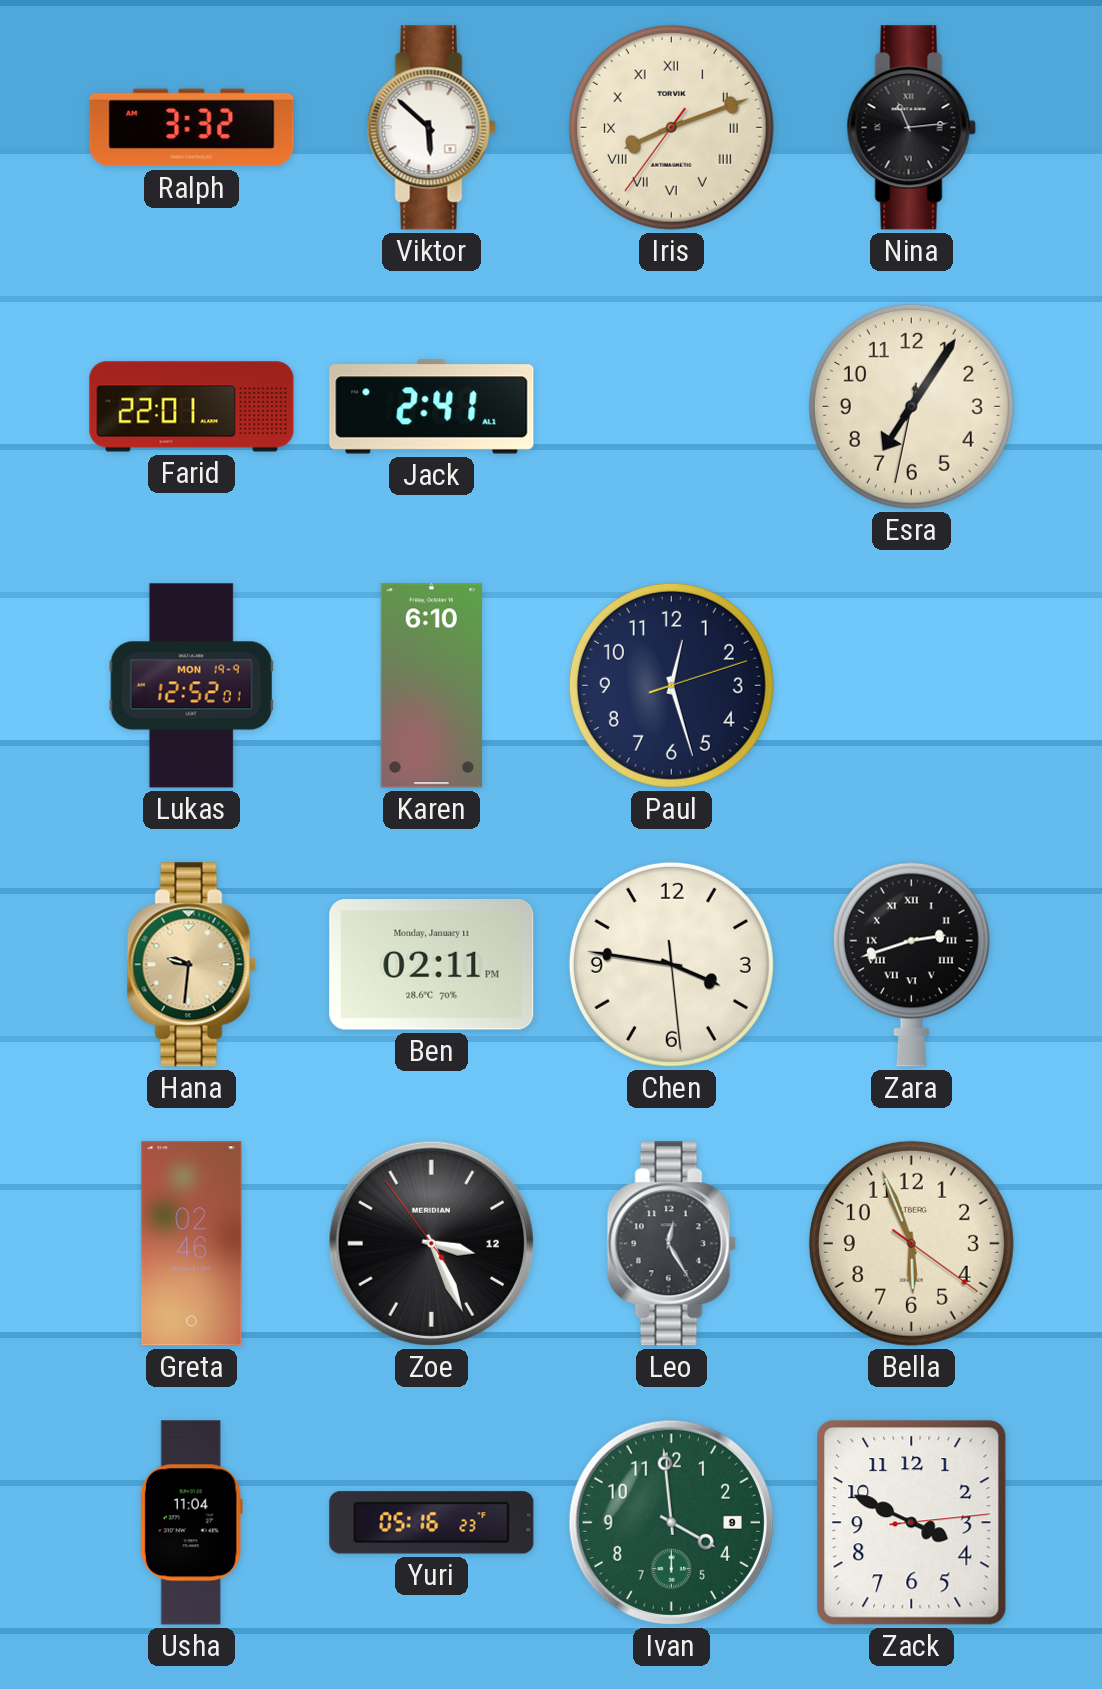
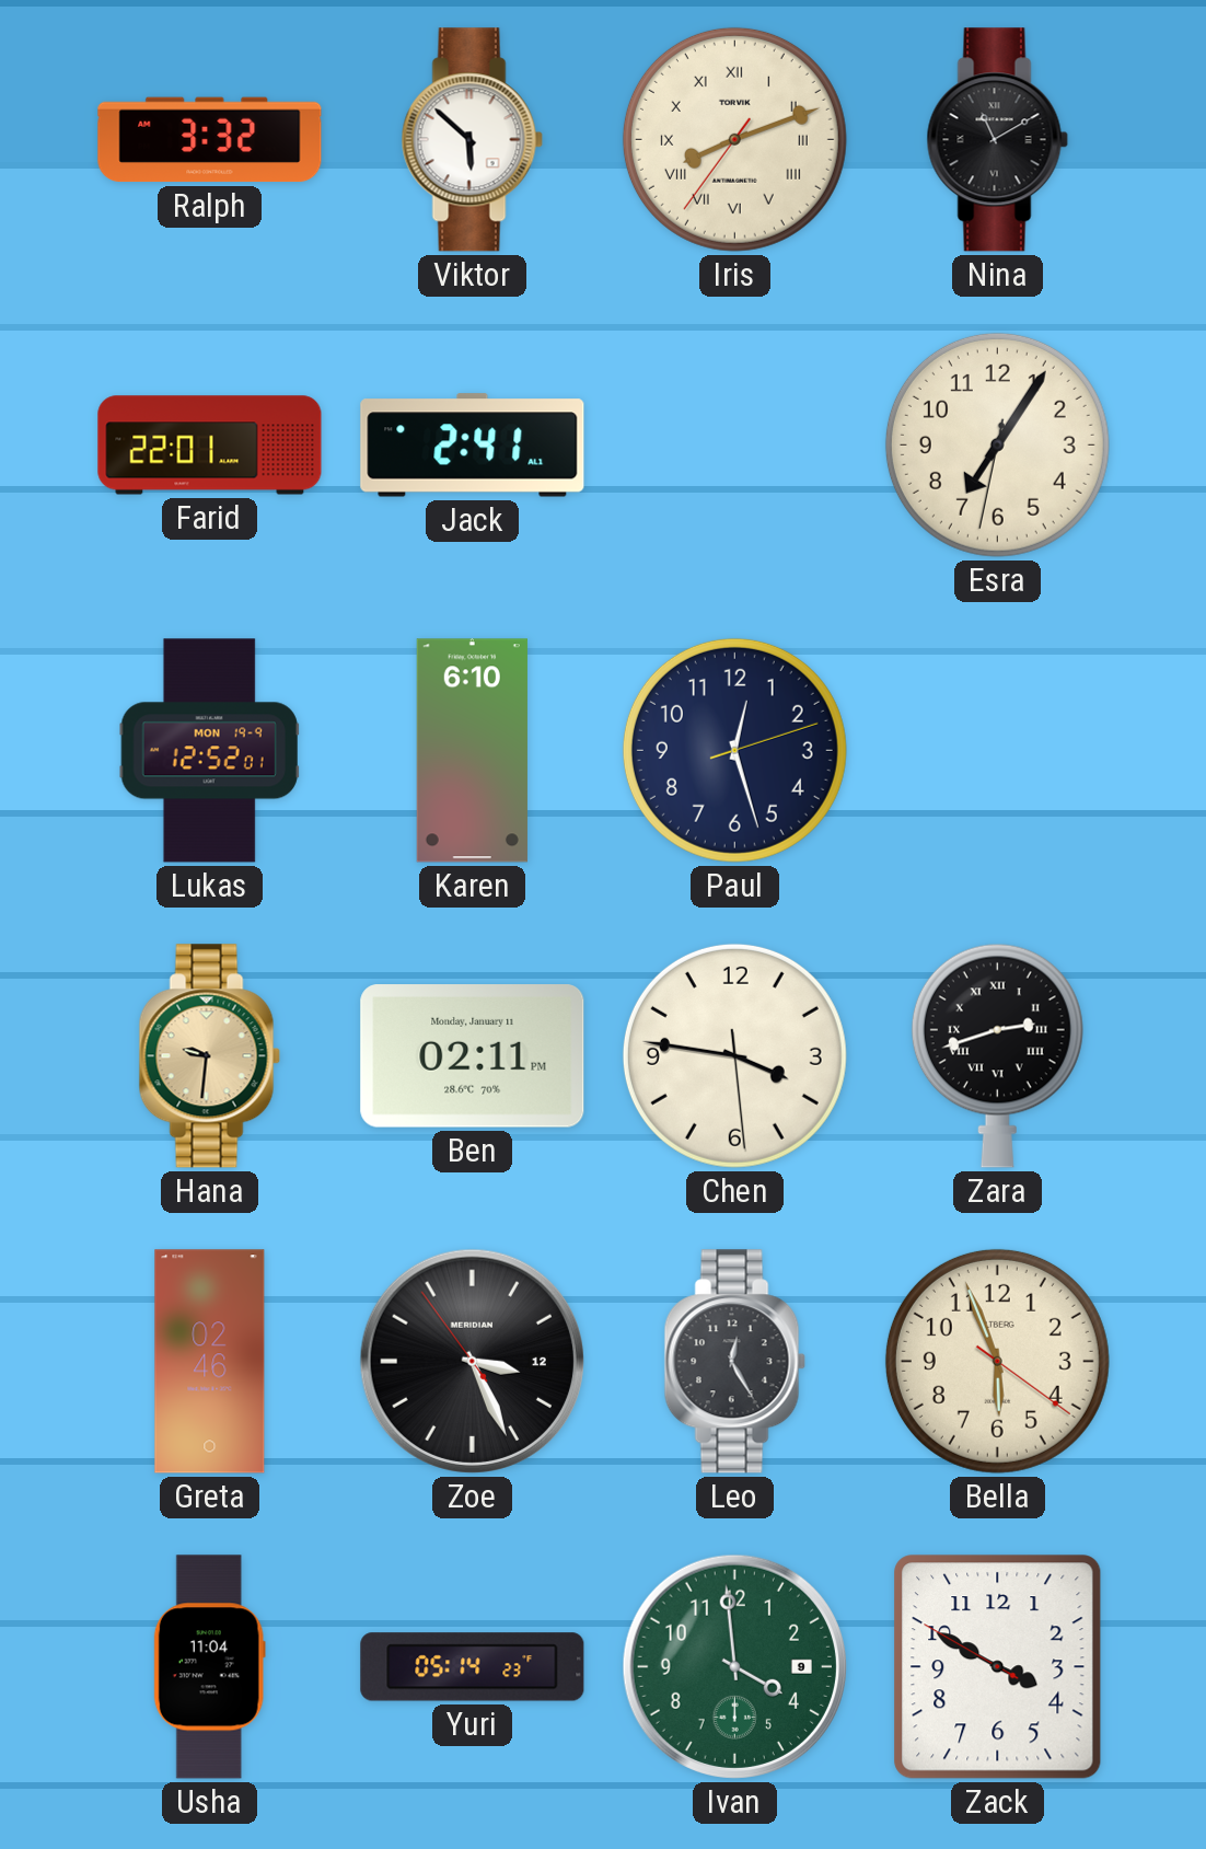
Nina: 11:14 -> 11:10
Yuri: 05:16 -> 05:14
Zack: 3:49:14 -> 3:49:50
